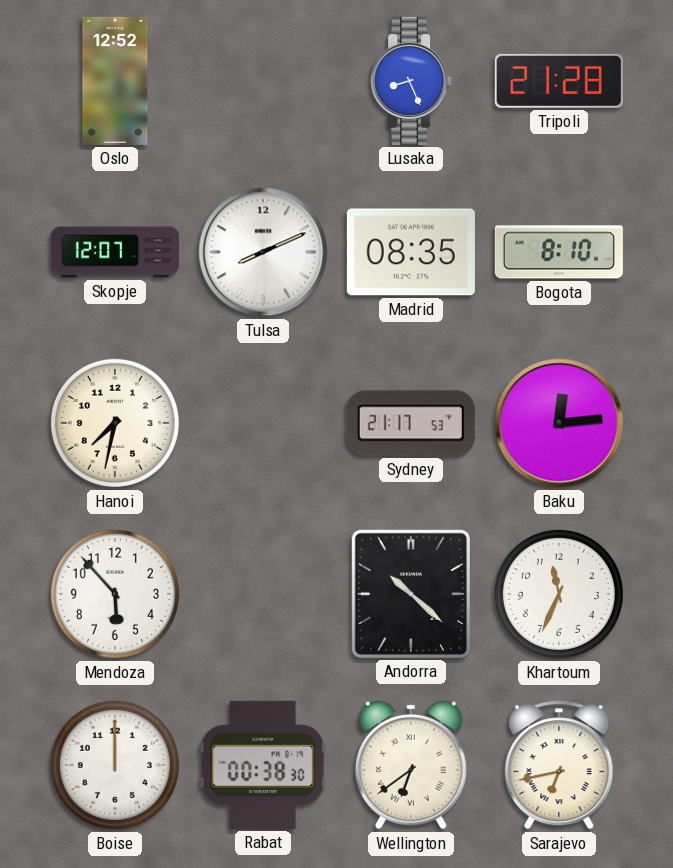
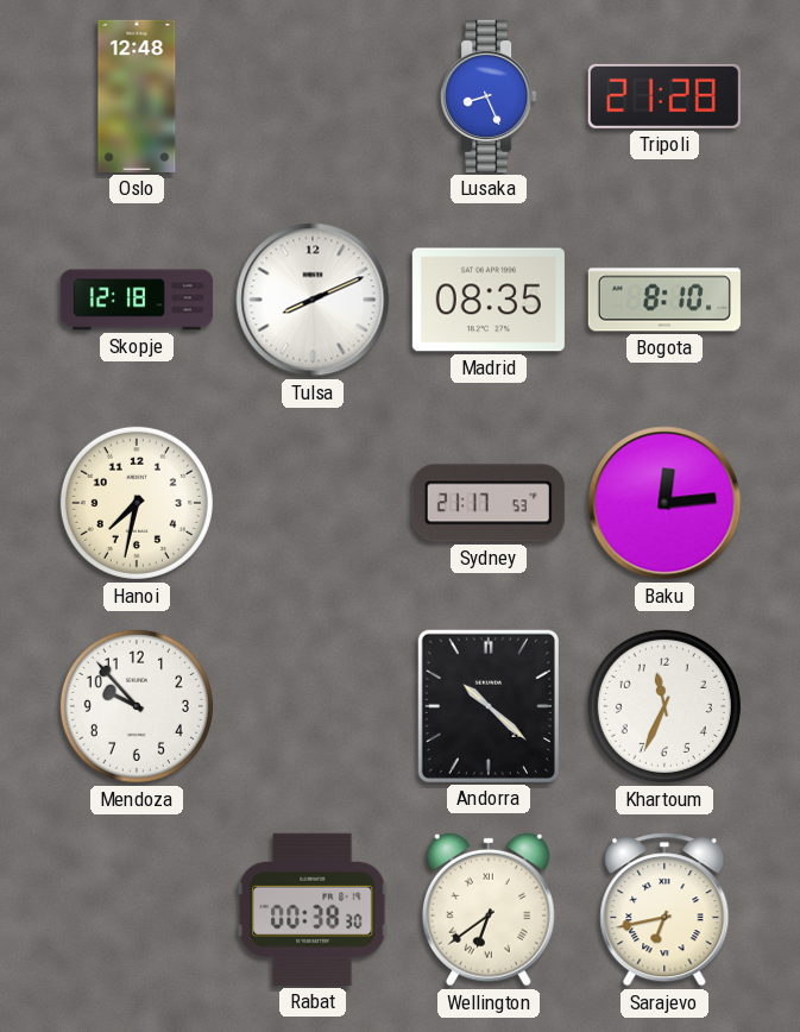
Oslo: 12:52 -> 12:48
Skopje: 12:07 -> 12:18
Mendoza: 5:53 -> 9:53
Boise: 12:00 -> none
